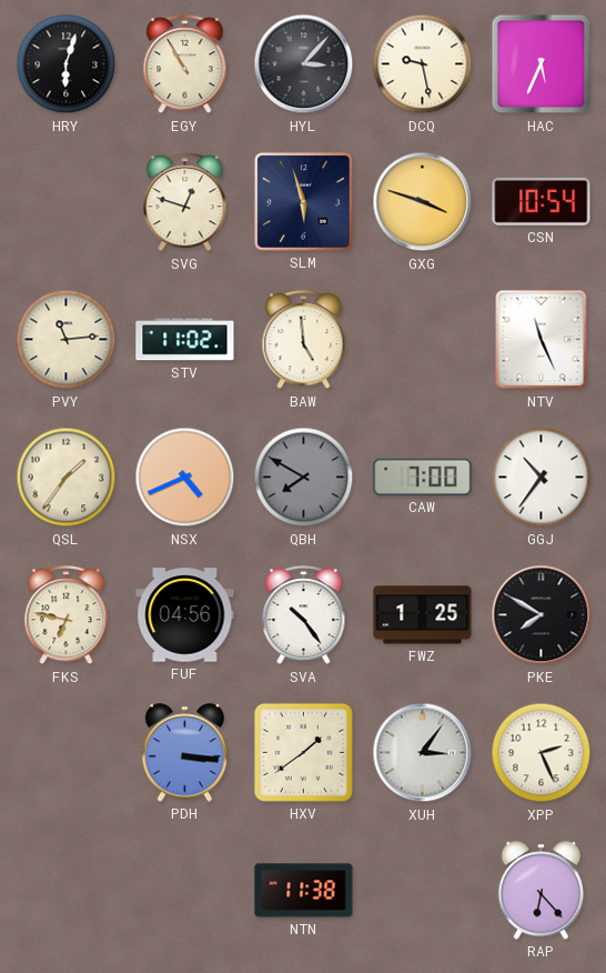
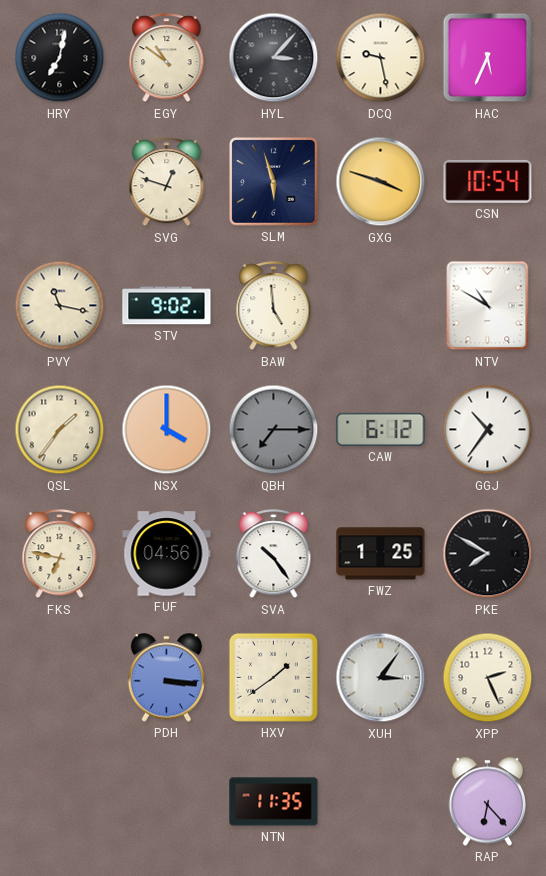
HRY: 6:03 -> 7:02
EGY: 10:55 -> 10:51
PVY: 11:14 -> 11:17
STV: 11:02 -> 9:02
NTV: 11:26 -> 10:50
NSX: 4:41 -> 4:00
QBH: 7:50 -> 7:15
CAW: 7:00 -> 6:12
NTN: 11:38 -> 11:35
